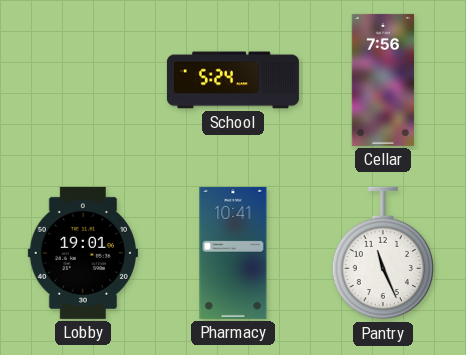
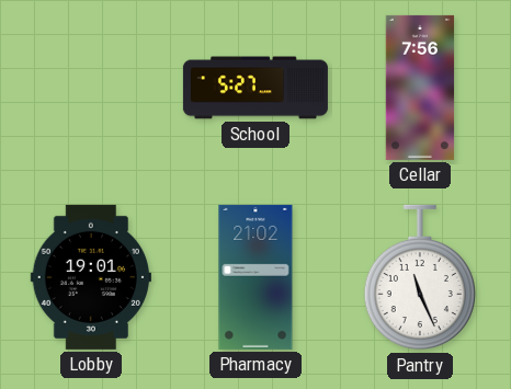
School: 5:24 -> 5:27
Pharmacy: 10:41 -> 21:02
